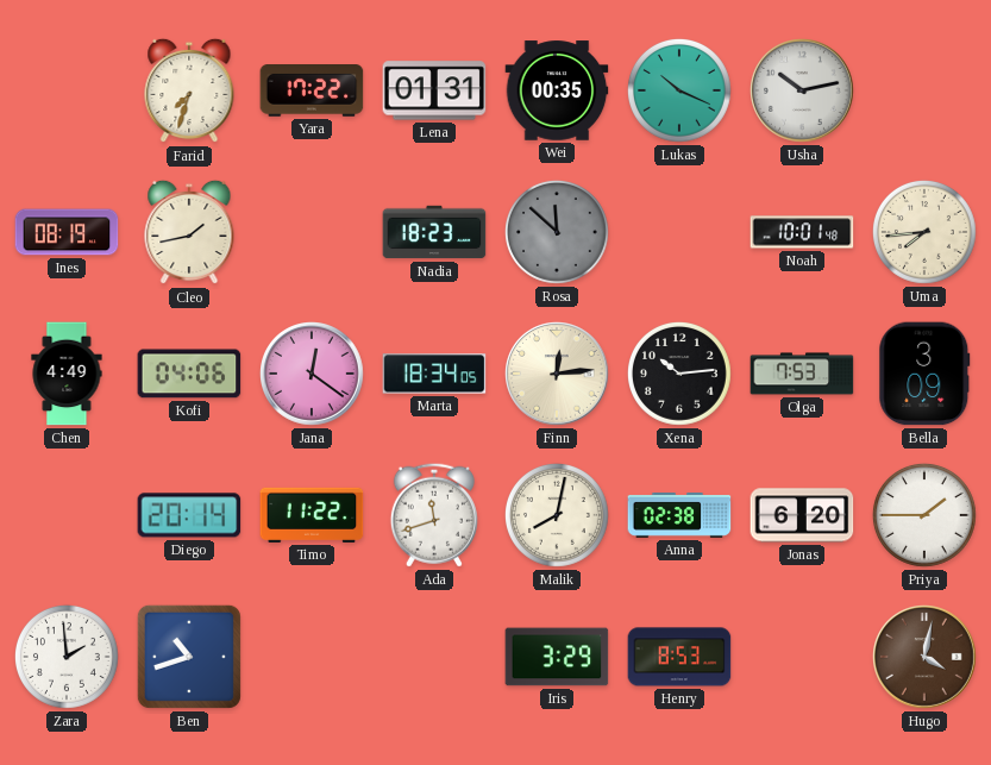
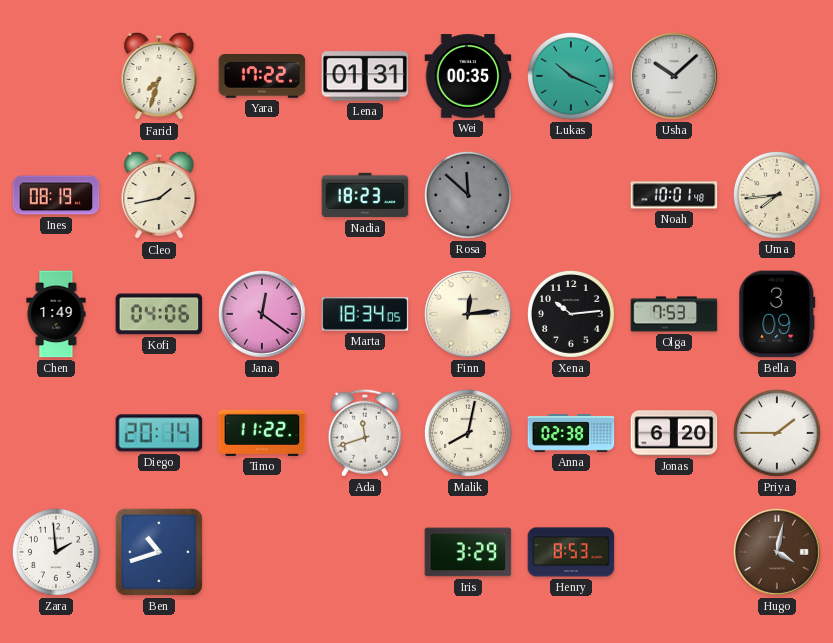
Usha: 10:13 -> 10:08
Chen: 4:49 -> 1:49
